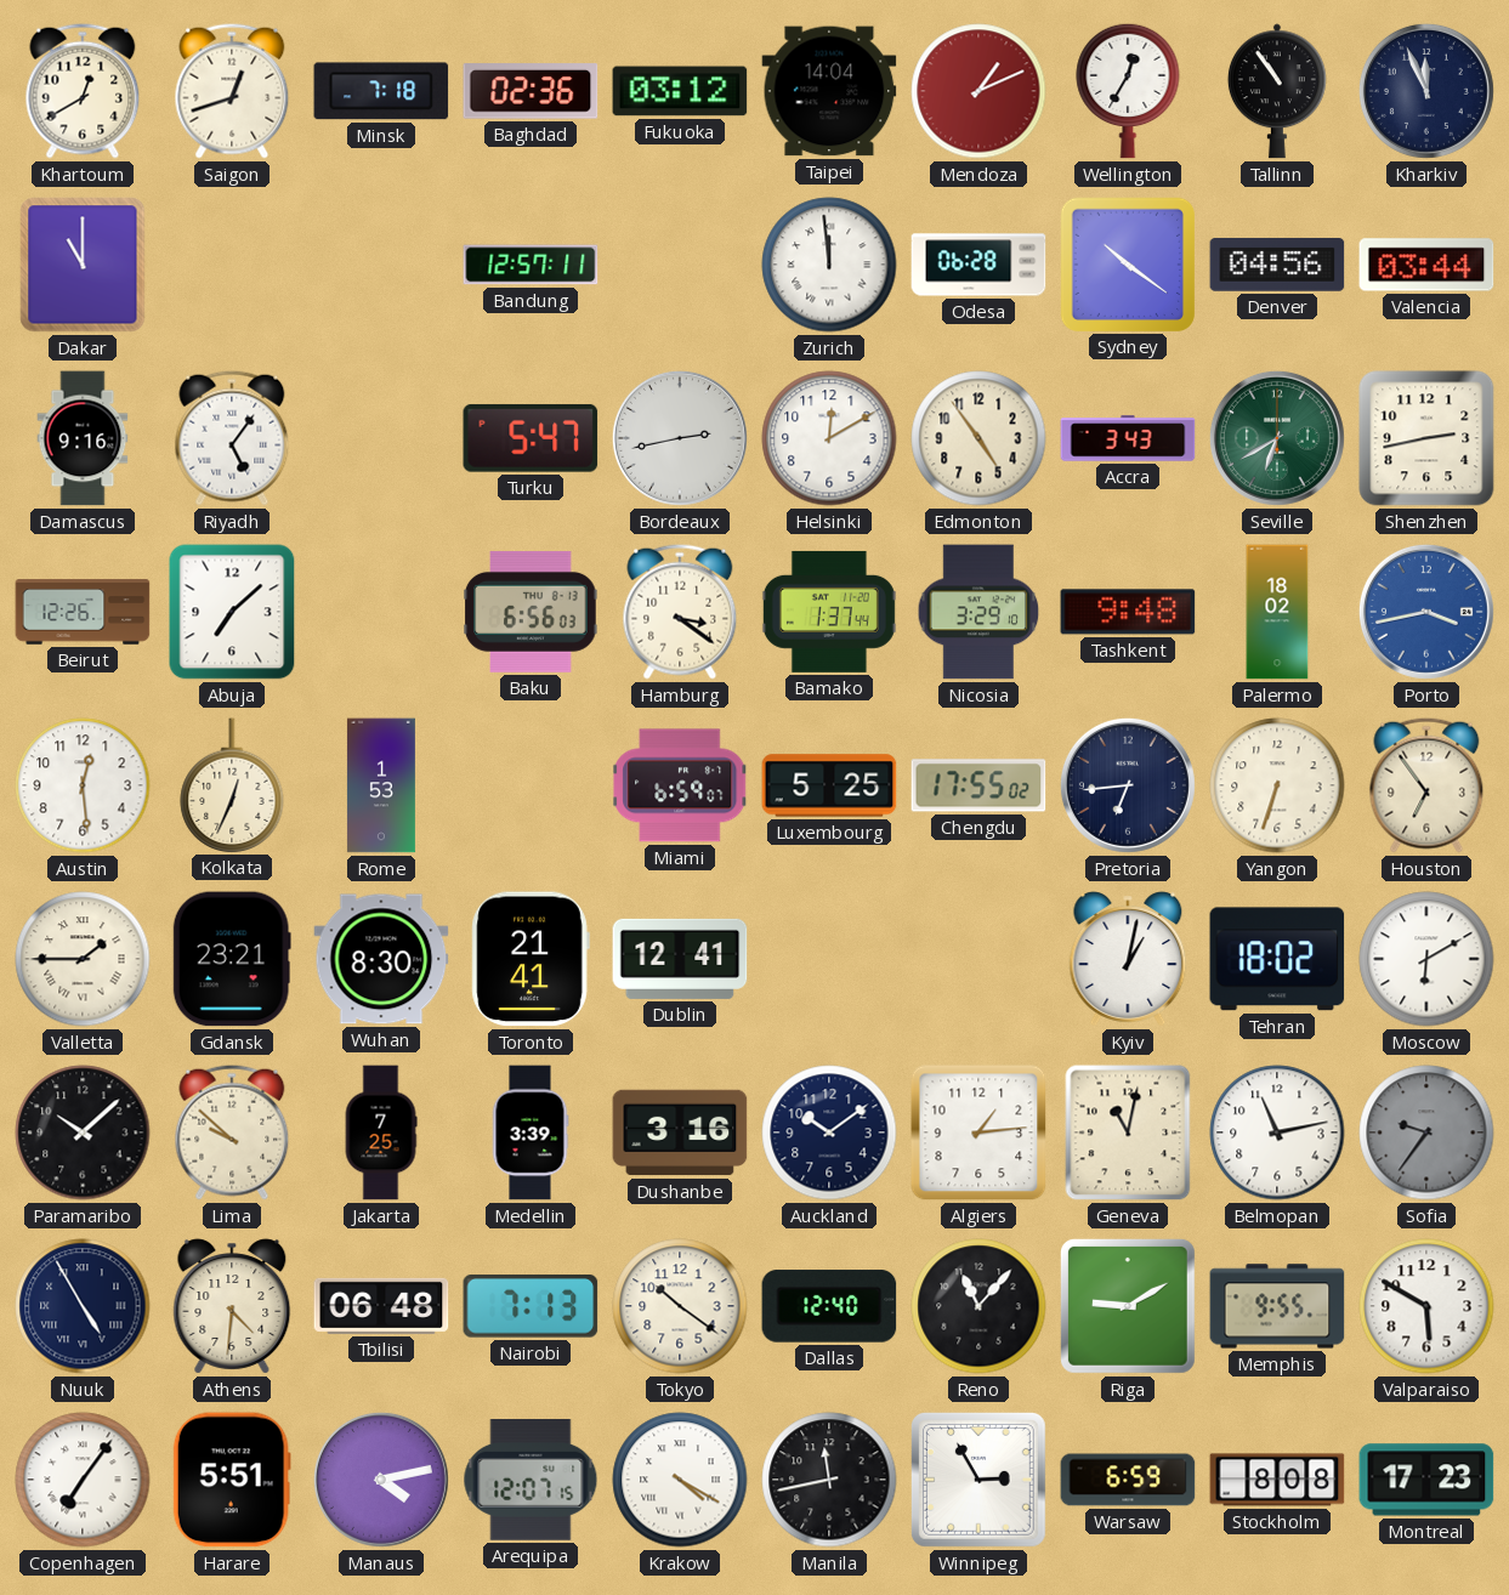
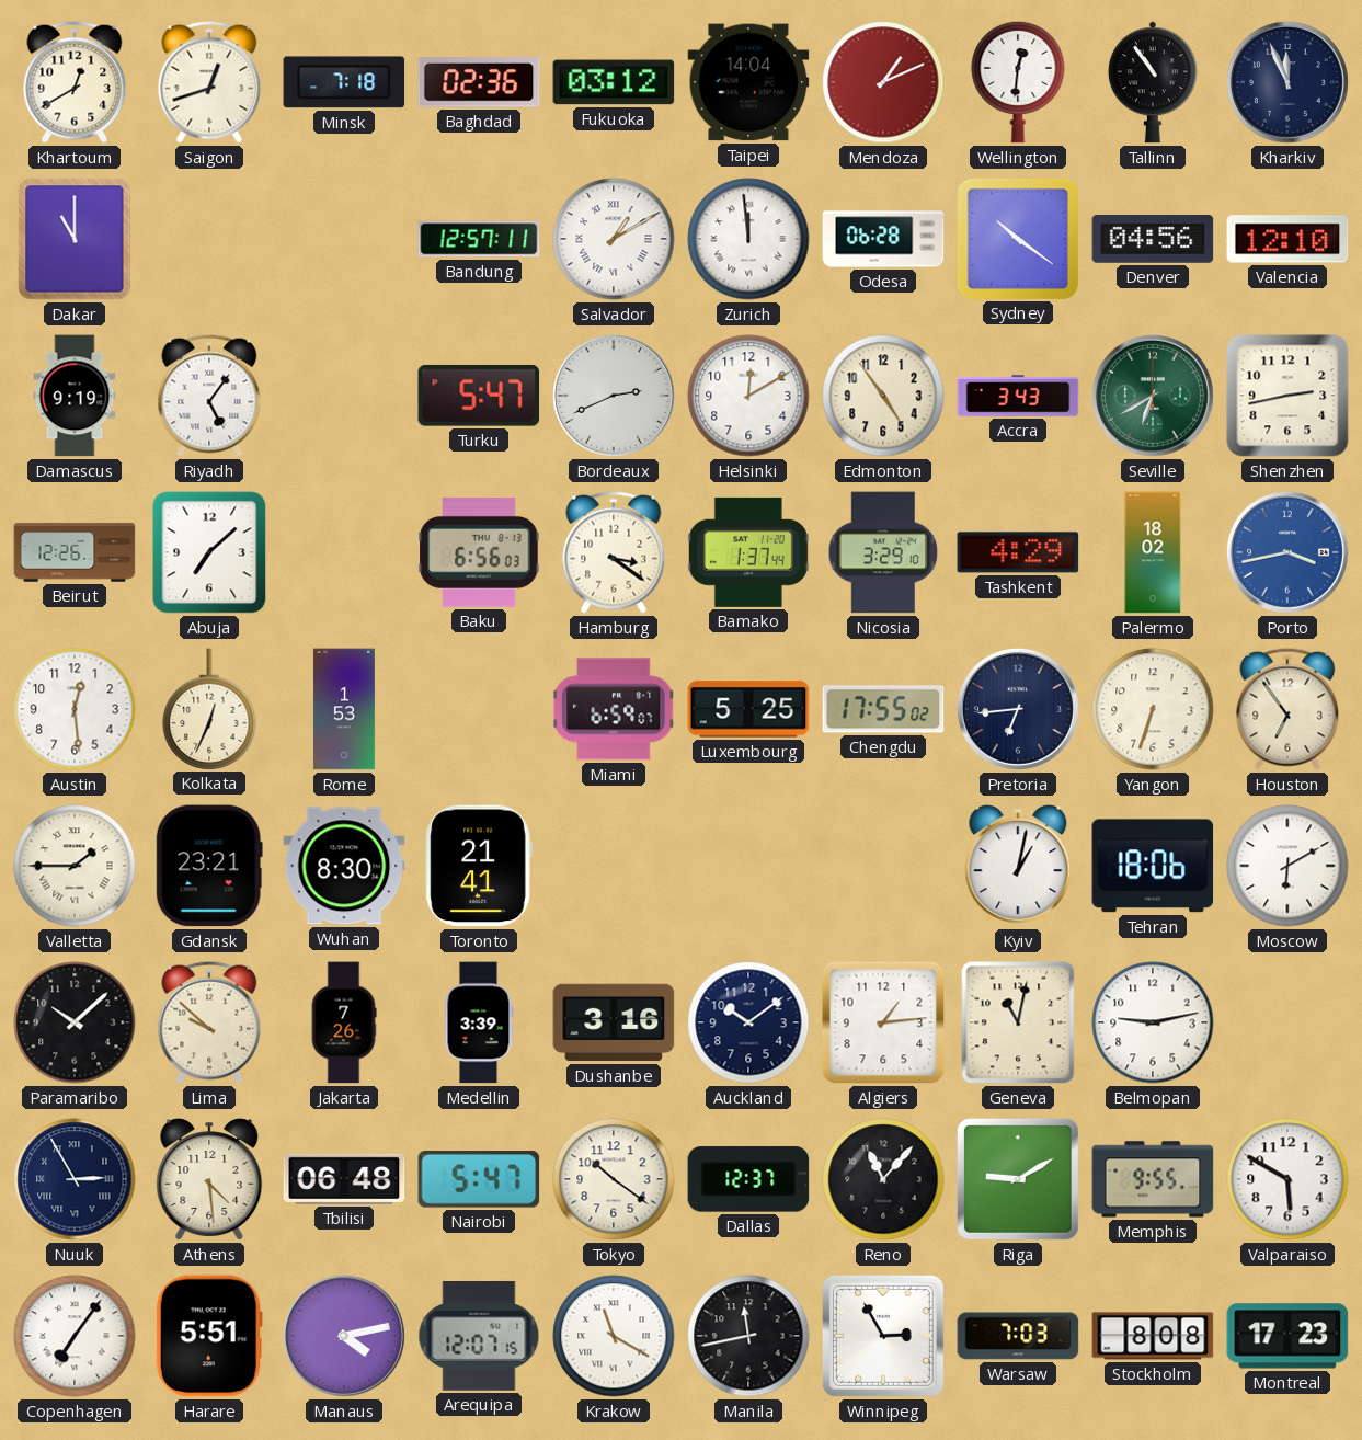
Wellington: 12:35 -> 12:31
Salvador: none -> 1:10
Valencia: 03:44 -> 12:10
Damascus: 9:16 -> 9:19
Bordeaux: 2:43 -> 2:41
Tashkent: 9:48 -> 4:29
Dublin: 12:41 -> none
Tehran: 18:02 -> 18:06
Jakarta: 7:25 -> 7:26
Belmopan: 11:13 -> 9:13
Sofia: 9:36 -> none
Nuuk: 4:55 -> 2:55
Athens: 4:31 -> 4:29
Nairobi: 7:13 -> 5:47
Dallas: 12:40 -> 12:37
Krakow: 4:20 -> 11:20
Warsaw: 6:59 -> 7:03
